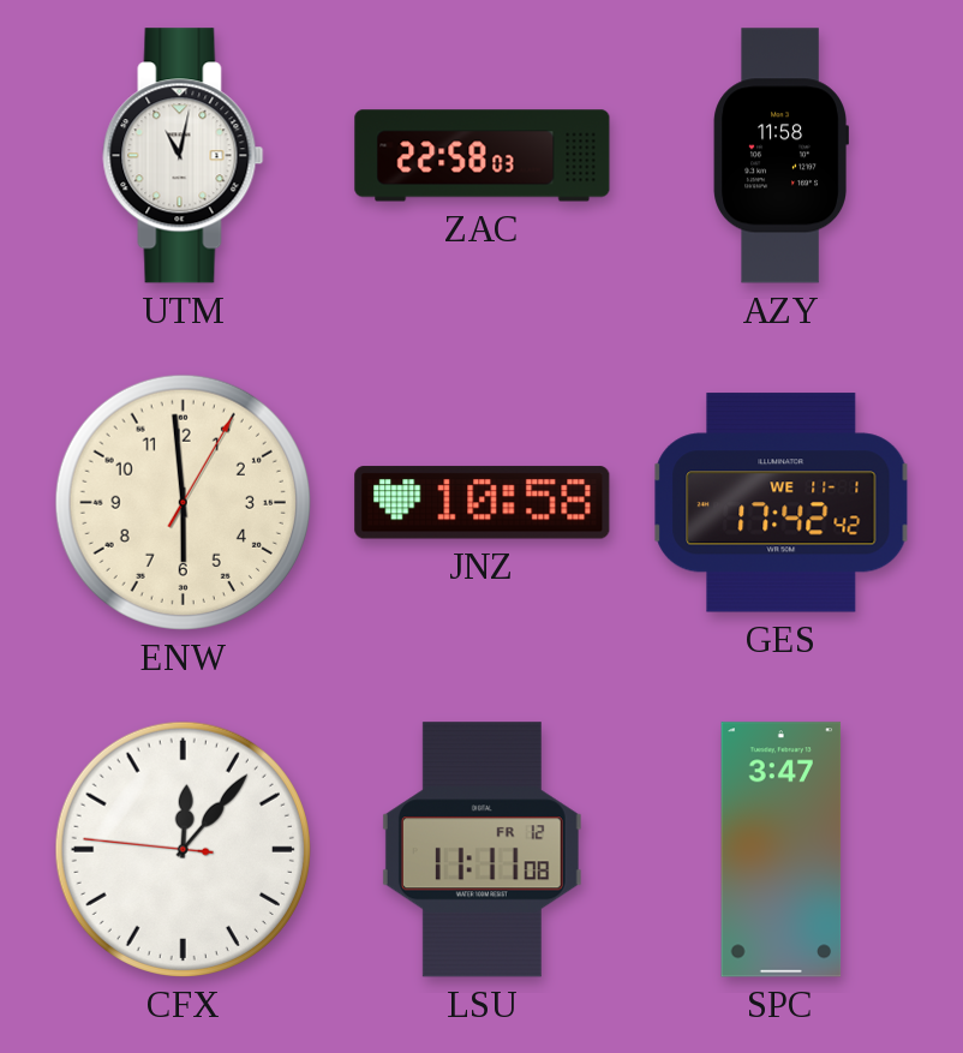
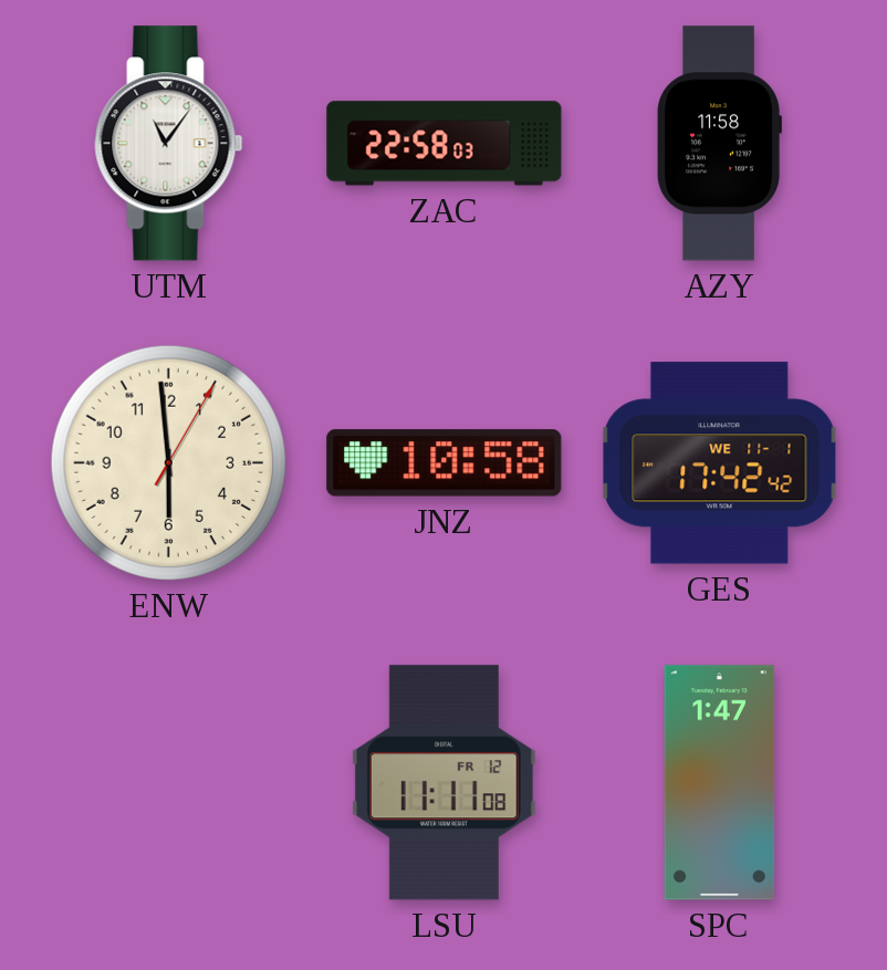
UTM: 11:02 -> 11:06
CFX: 12:06 -> none
SPC: 3:47 -> 1:47
